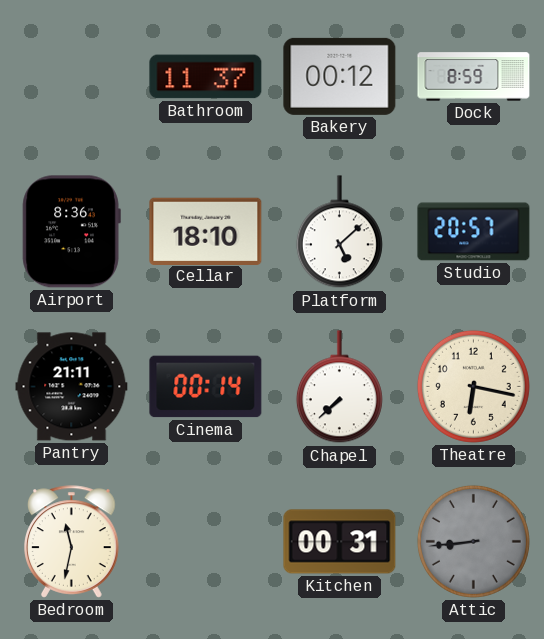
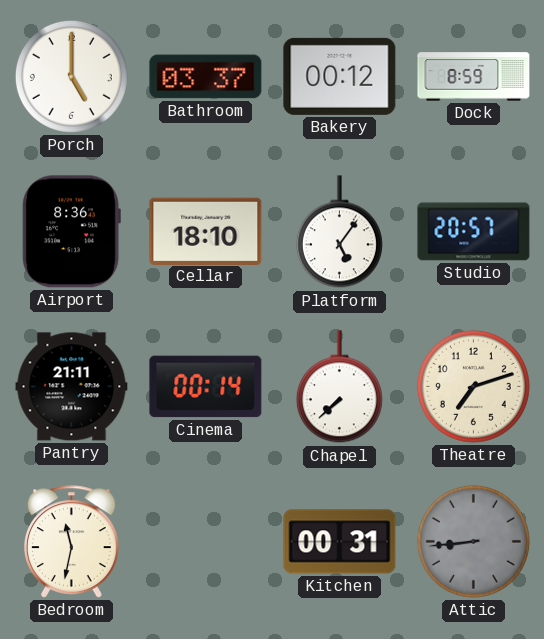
Porch: none -> 5:00
Bathroom: 11:37 -> 03:37
Platform: 5:08 -> 5:06
Theatre: 6:17 -> 7:12
